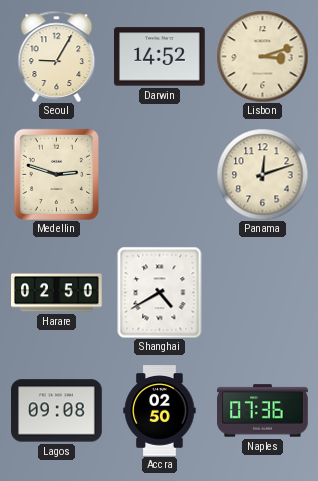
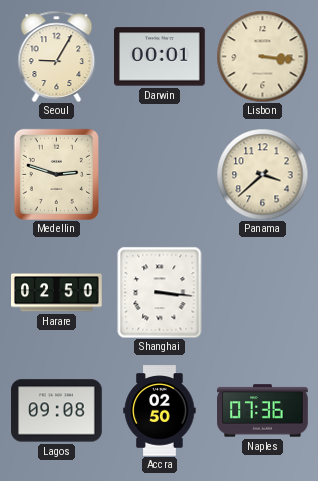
Darwin: 14:52 -> 00:01
Lisbon: 3:12 -> 3:16
Panama: 12:12 -> 3:38
Shanghai: 4:40 -> 3:16
